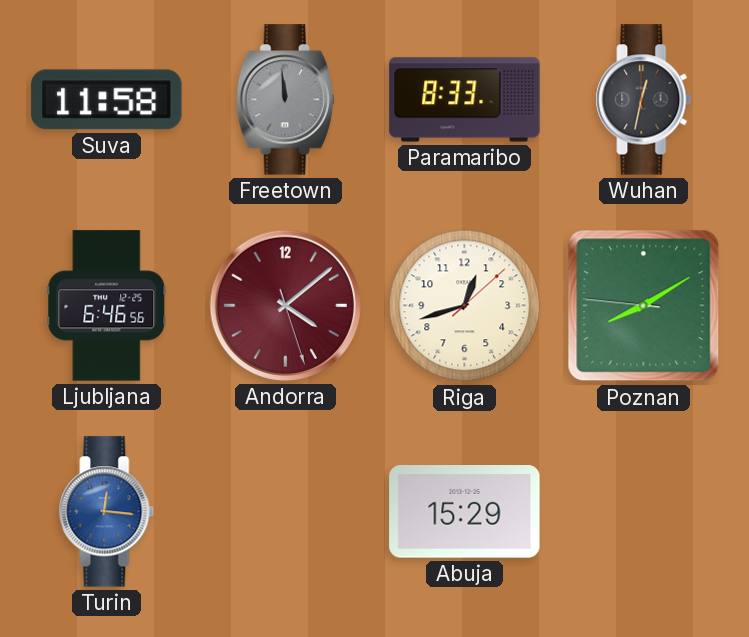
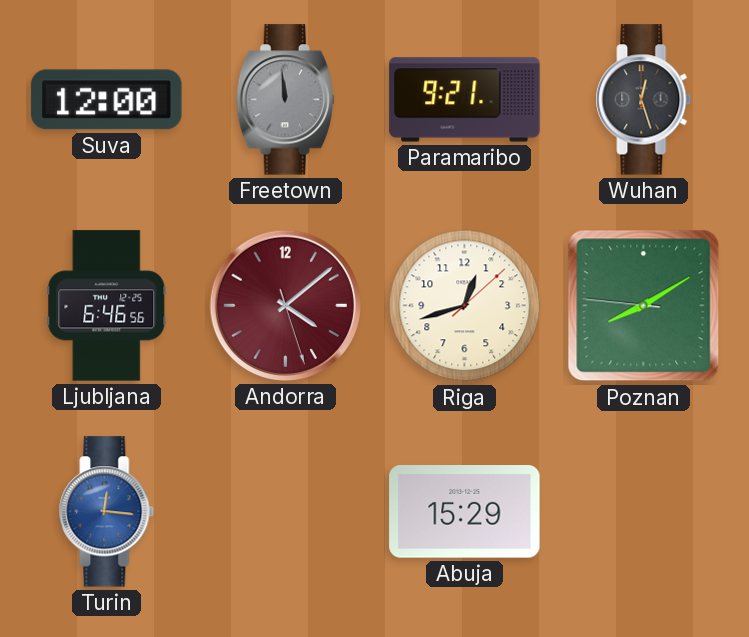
Suva: 11:58 -> 12:00
Paramaribo: 8:33 -> 9:21
Wuhan: 12:32 -> 12:27
